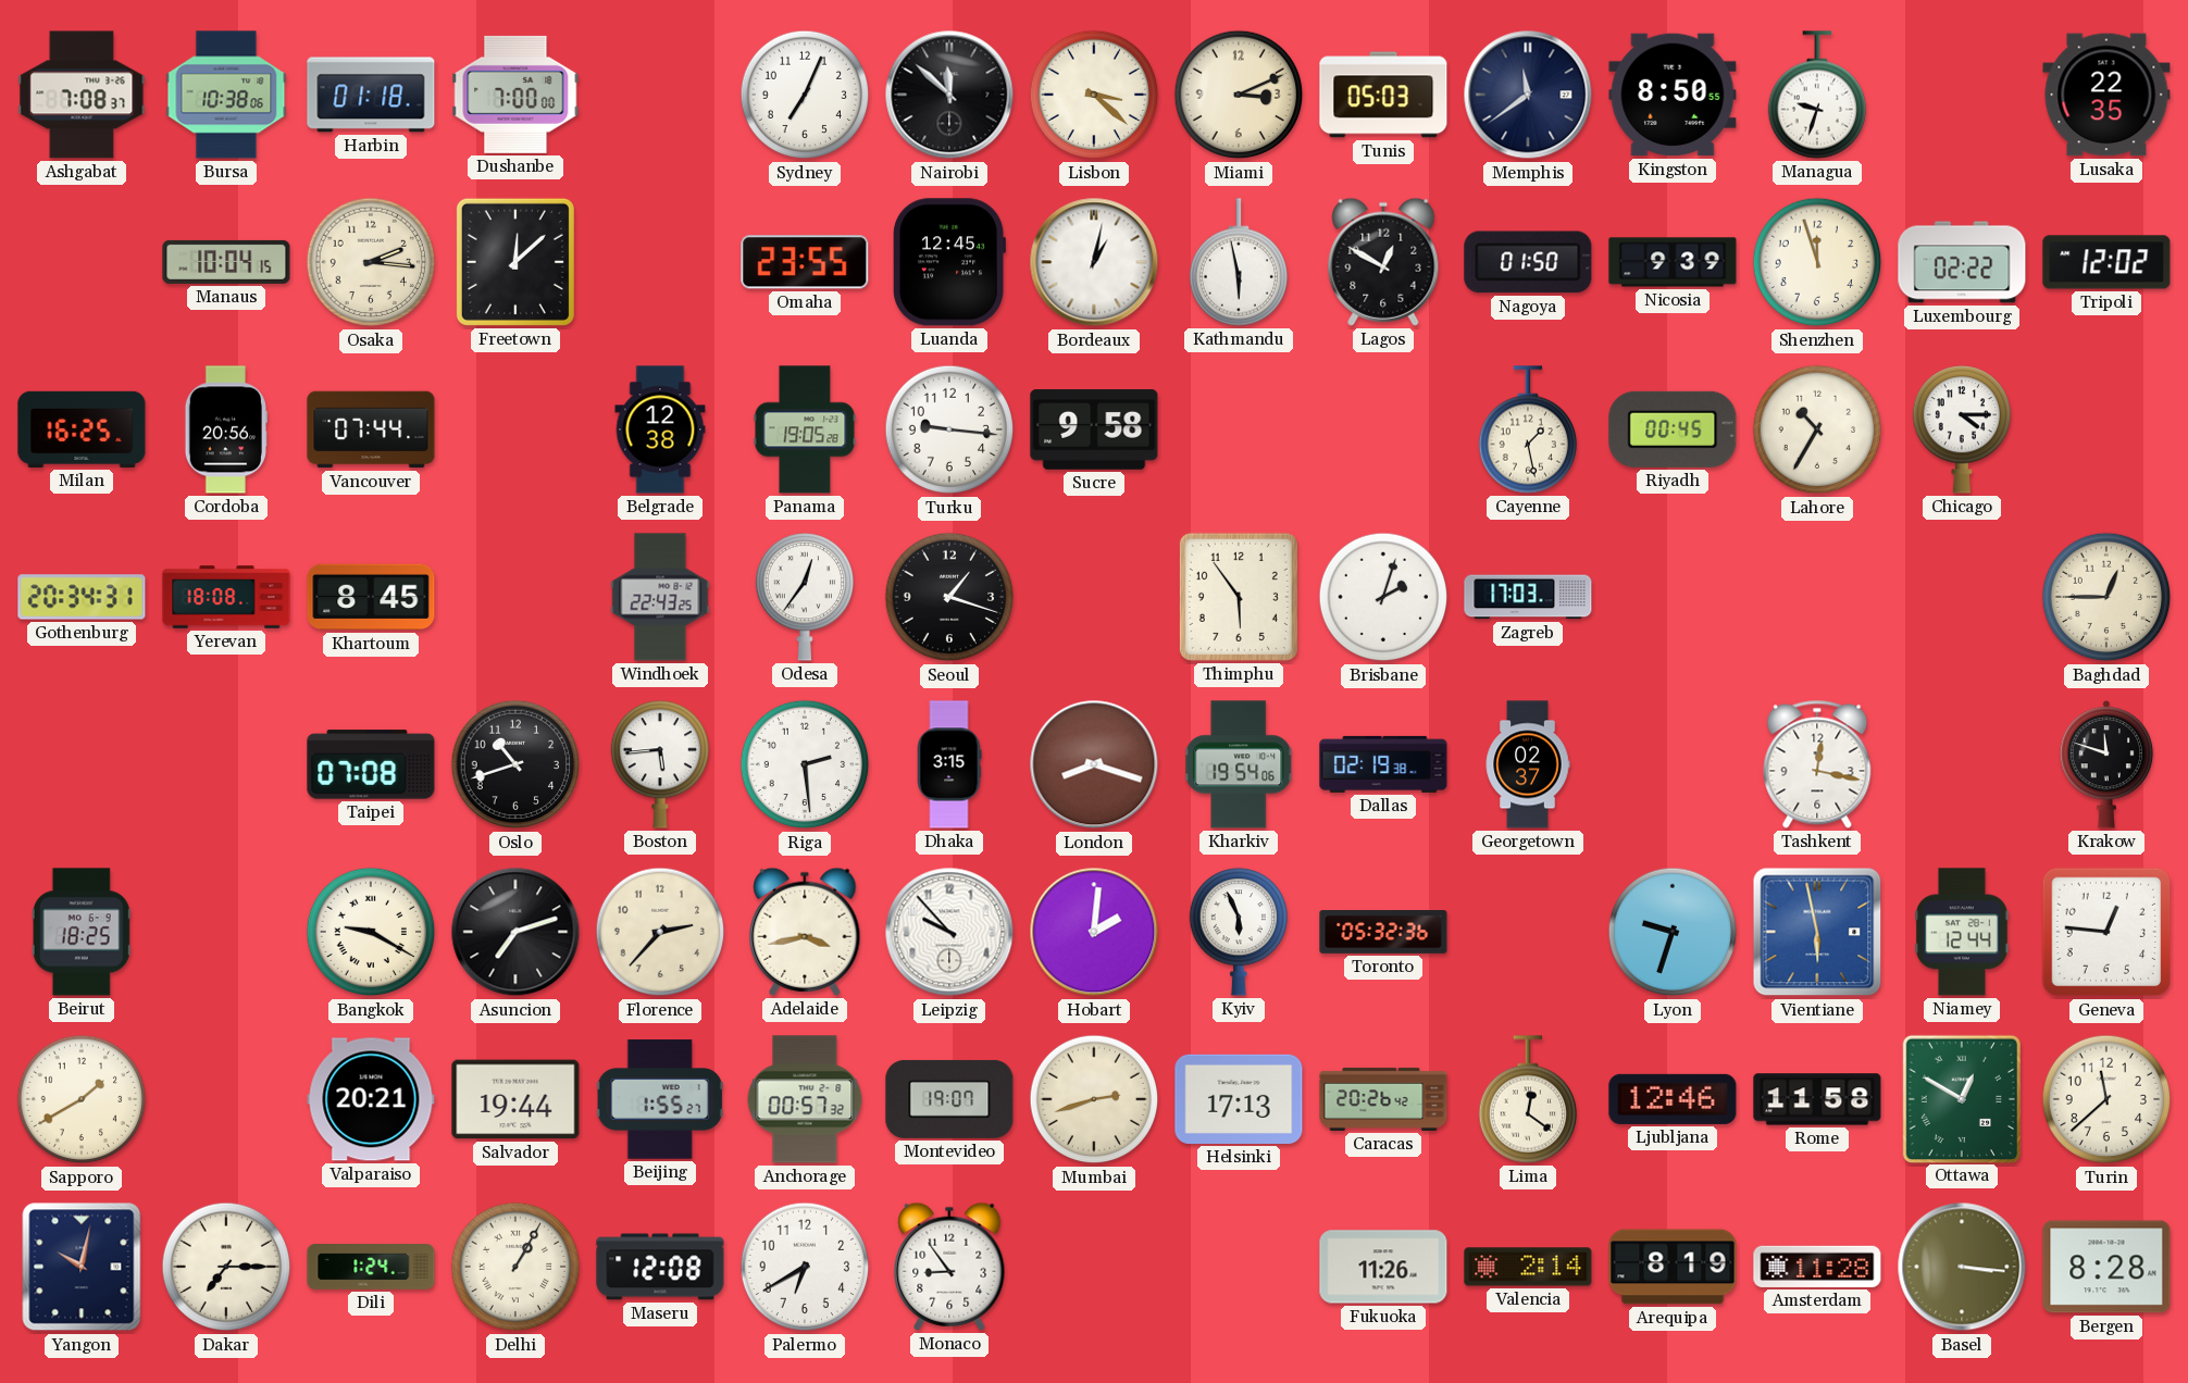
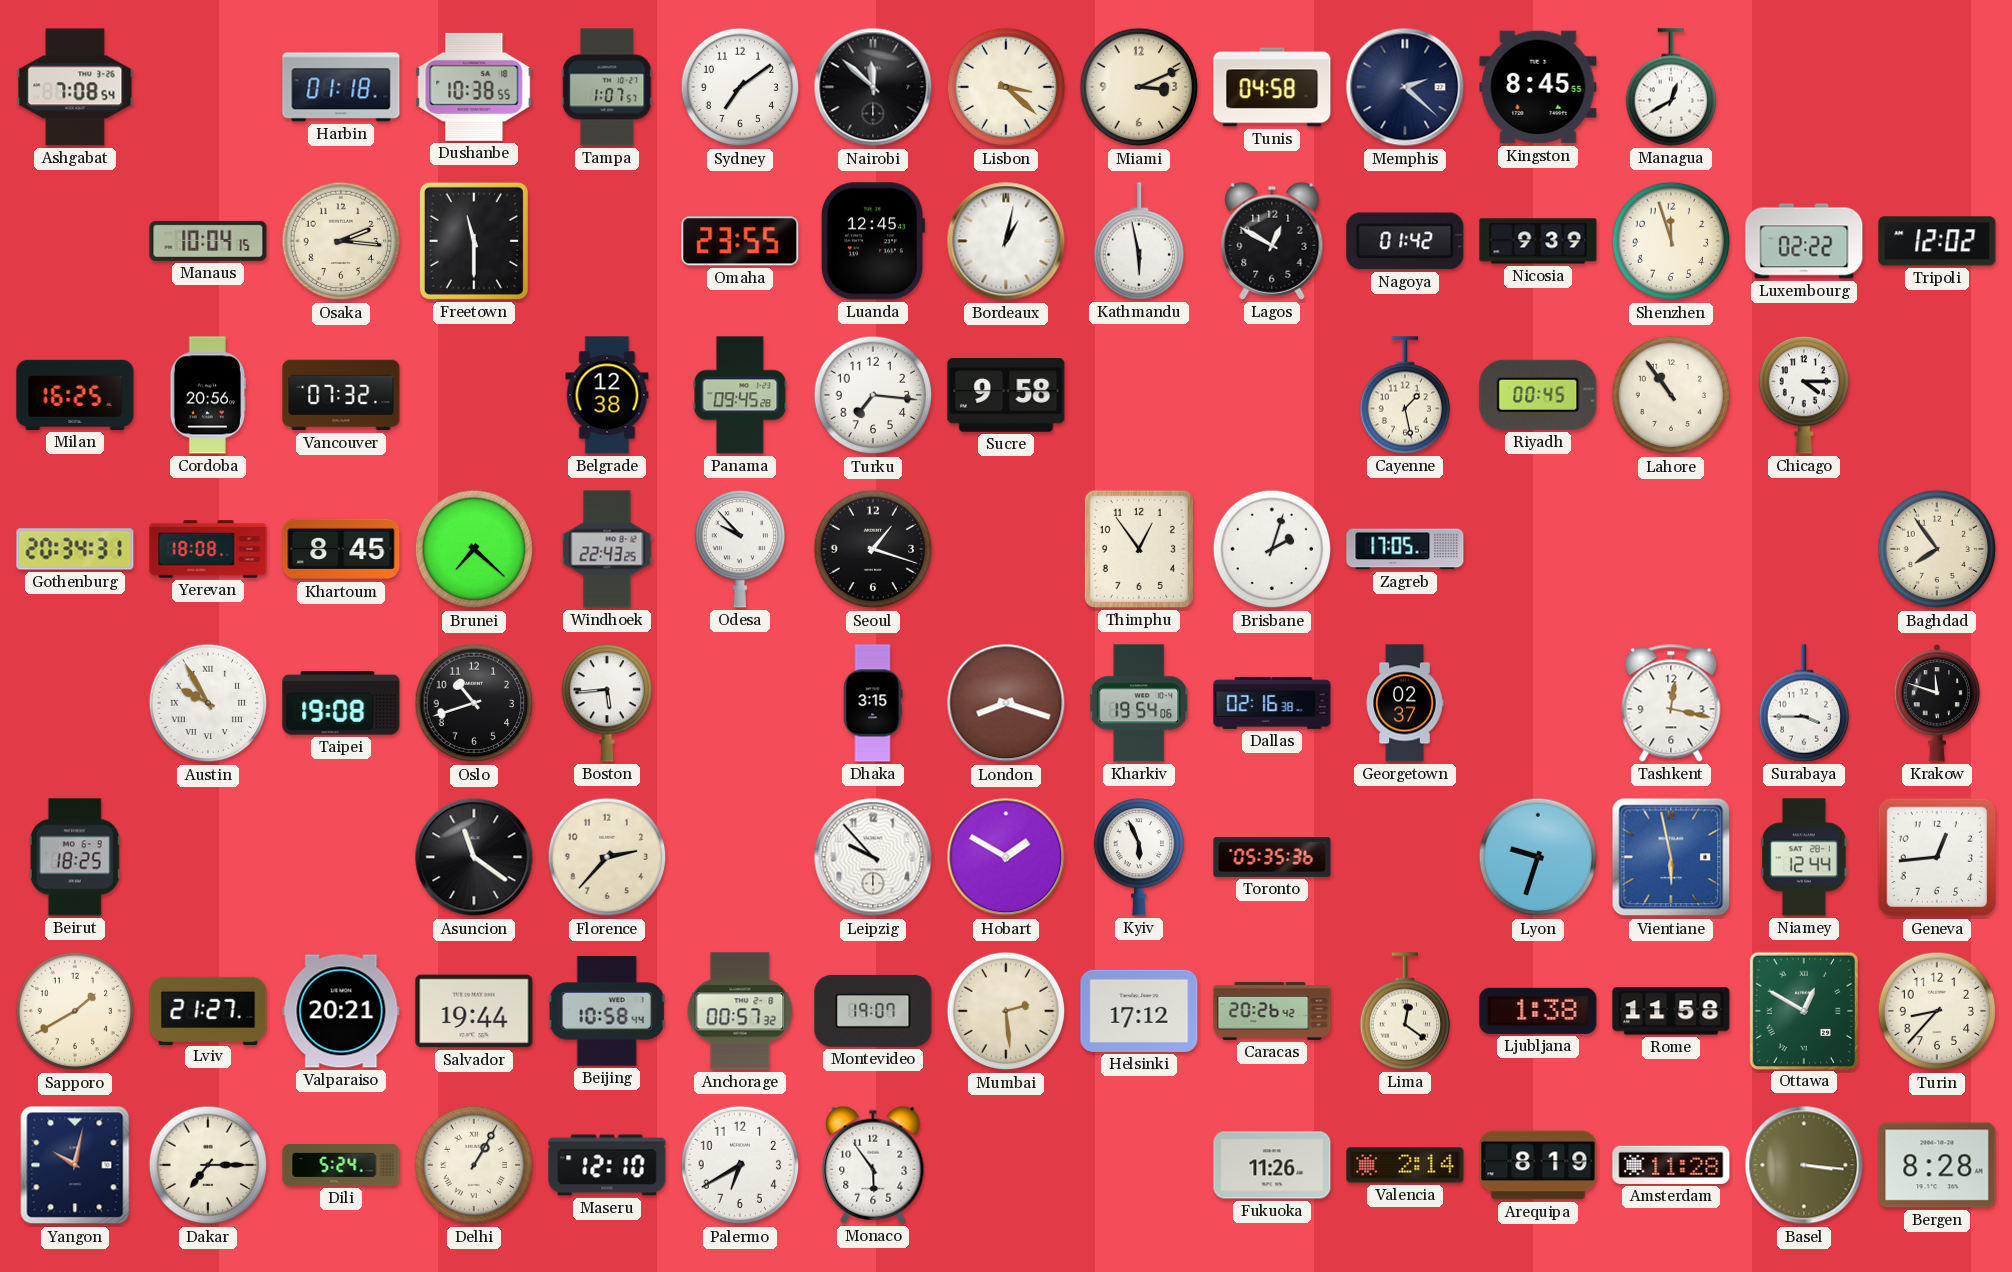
Ashgabat: 7:08:37 -> 7:08:54
Bursa: 10:38 -> none
Dushanbe: 7:00 -> 10:38
Tampa: none -> 1:07
Sydney: 7:04 -> 7:09
Tunis: 05:03 -> 04:58
Memphis: 11:39 -> 2:22
Kingston: 8:50 -> 8:45
Managua: 9:33 -> 12:40
Lusaka: 22:35 -> none
Freetown: 12:08 -> 11:30
Nagoya: 01:50 -> 01:42
Vancouver: 07:44 -> 07:32
Panama: 19:05 -> 09:45
Turku: 9:16 -> 7:16
Lahore: 10:35 -> 10:54
Brunei: none -> 7:22
Odesa: 12:36 -> 9:53
Thimphu: 5:54 -> 12:54
Zagreb: 17:03 -> 17:05
Baghdad: 12:45 -> 7:54
Austin: none -> 9:55
Taipei: 07:08 -> 19:08
Riga: 2:29 -> none
Dallas: 02:19 -> 02:16
Surabaya: none -> 3:45
Bangkok: 9:20 -> none
Asuncion: 7:12 -> 11:21
Adelaide: 3:43 -> none
Hobart: 2:01 -> 1:50
Toronto: 05:32 -> 05:35
Geneva: 12:46 -> 12:44
Lviv: none -> 21:27
Beijing: 1:55 -> 10:58
Mumbai: 2:42 -> 2:29
Helsinki: 17:13 -> 17:12
Ljubljana: 12:46 -> 1:38
Turin: 11:38 -> 8:37
Dili: 1:24 -> 5:24
Maseru: 12:08 -> 12:10
Monaco: 8:54 -> 5:54
